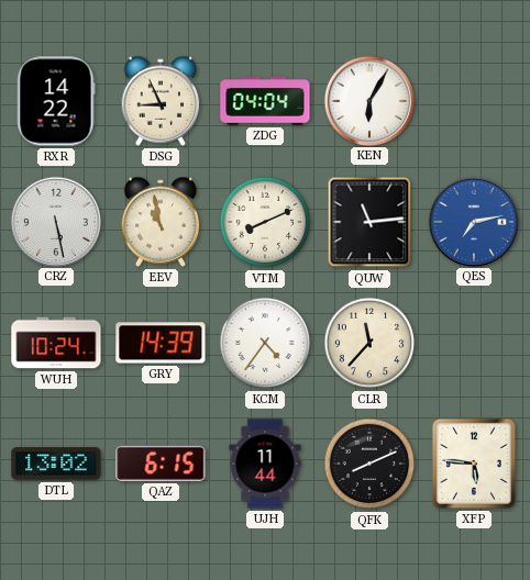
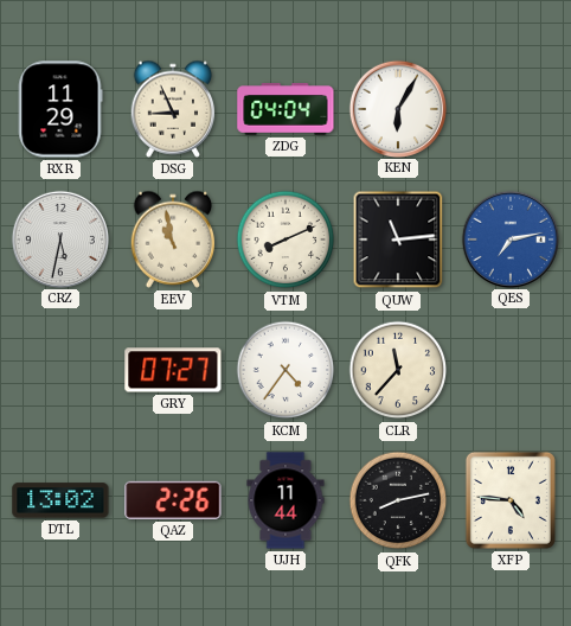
RXR: 14:22 -> 11:29
CRZ: 5:28 -> 5:32
WUH: 10:24 -> none
GRY: 14:39 -> 07:27
QAZ: 6:15 -> 2:26
QFK: 8:11 -> 8:13
XFP: 5:46 -> 4:46
